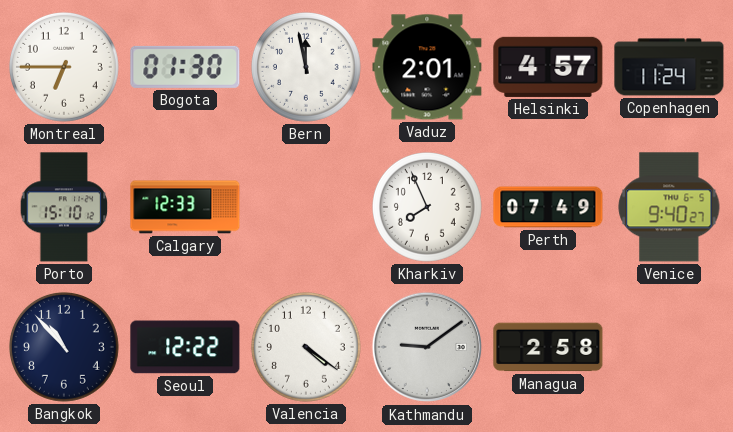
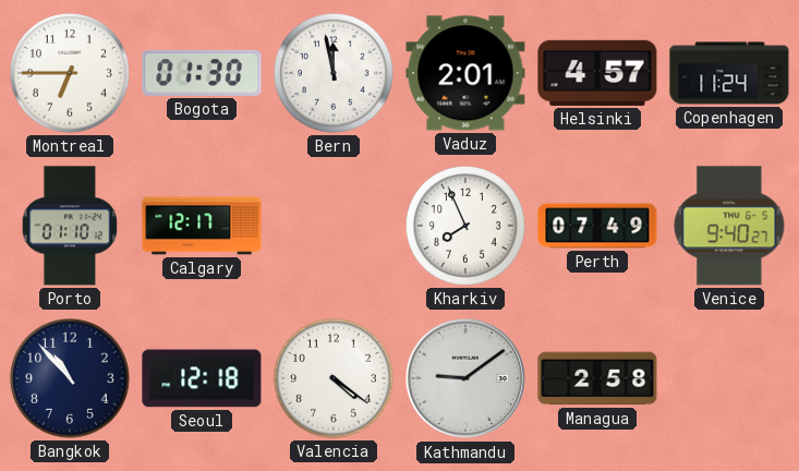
Porto: 15:10 -> 01:10
Calgary: 12:33 -> 12:17
Seoul: 12:22 -> 12:18
